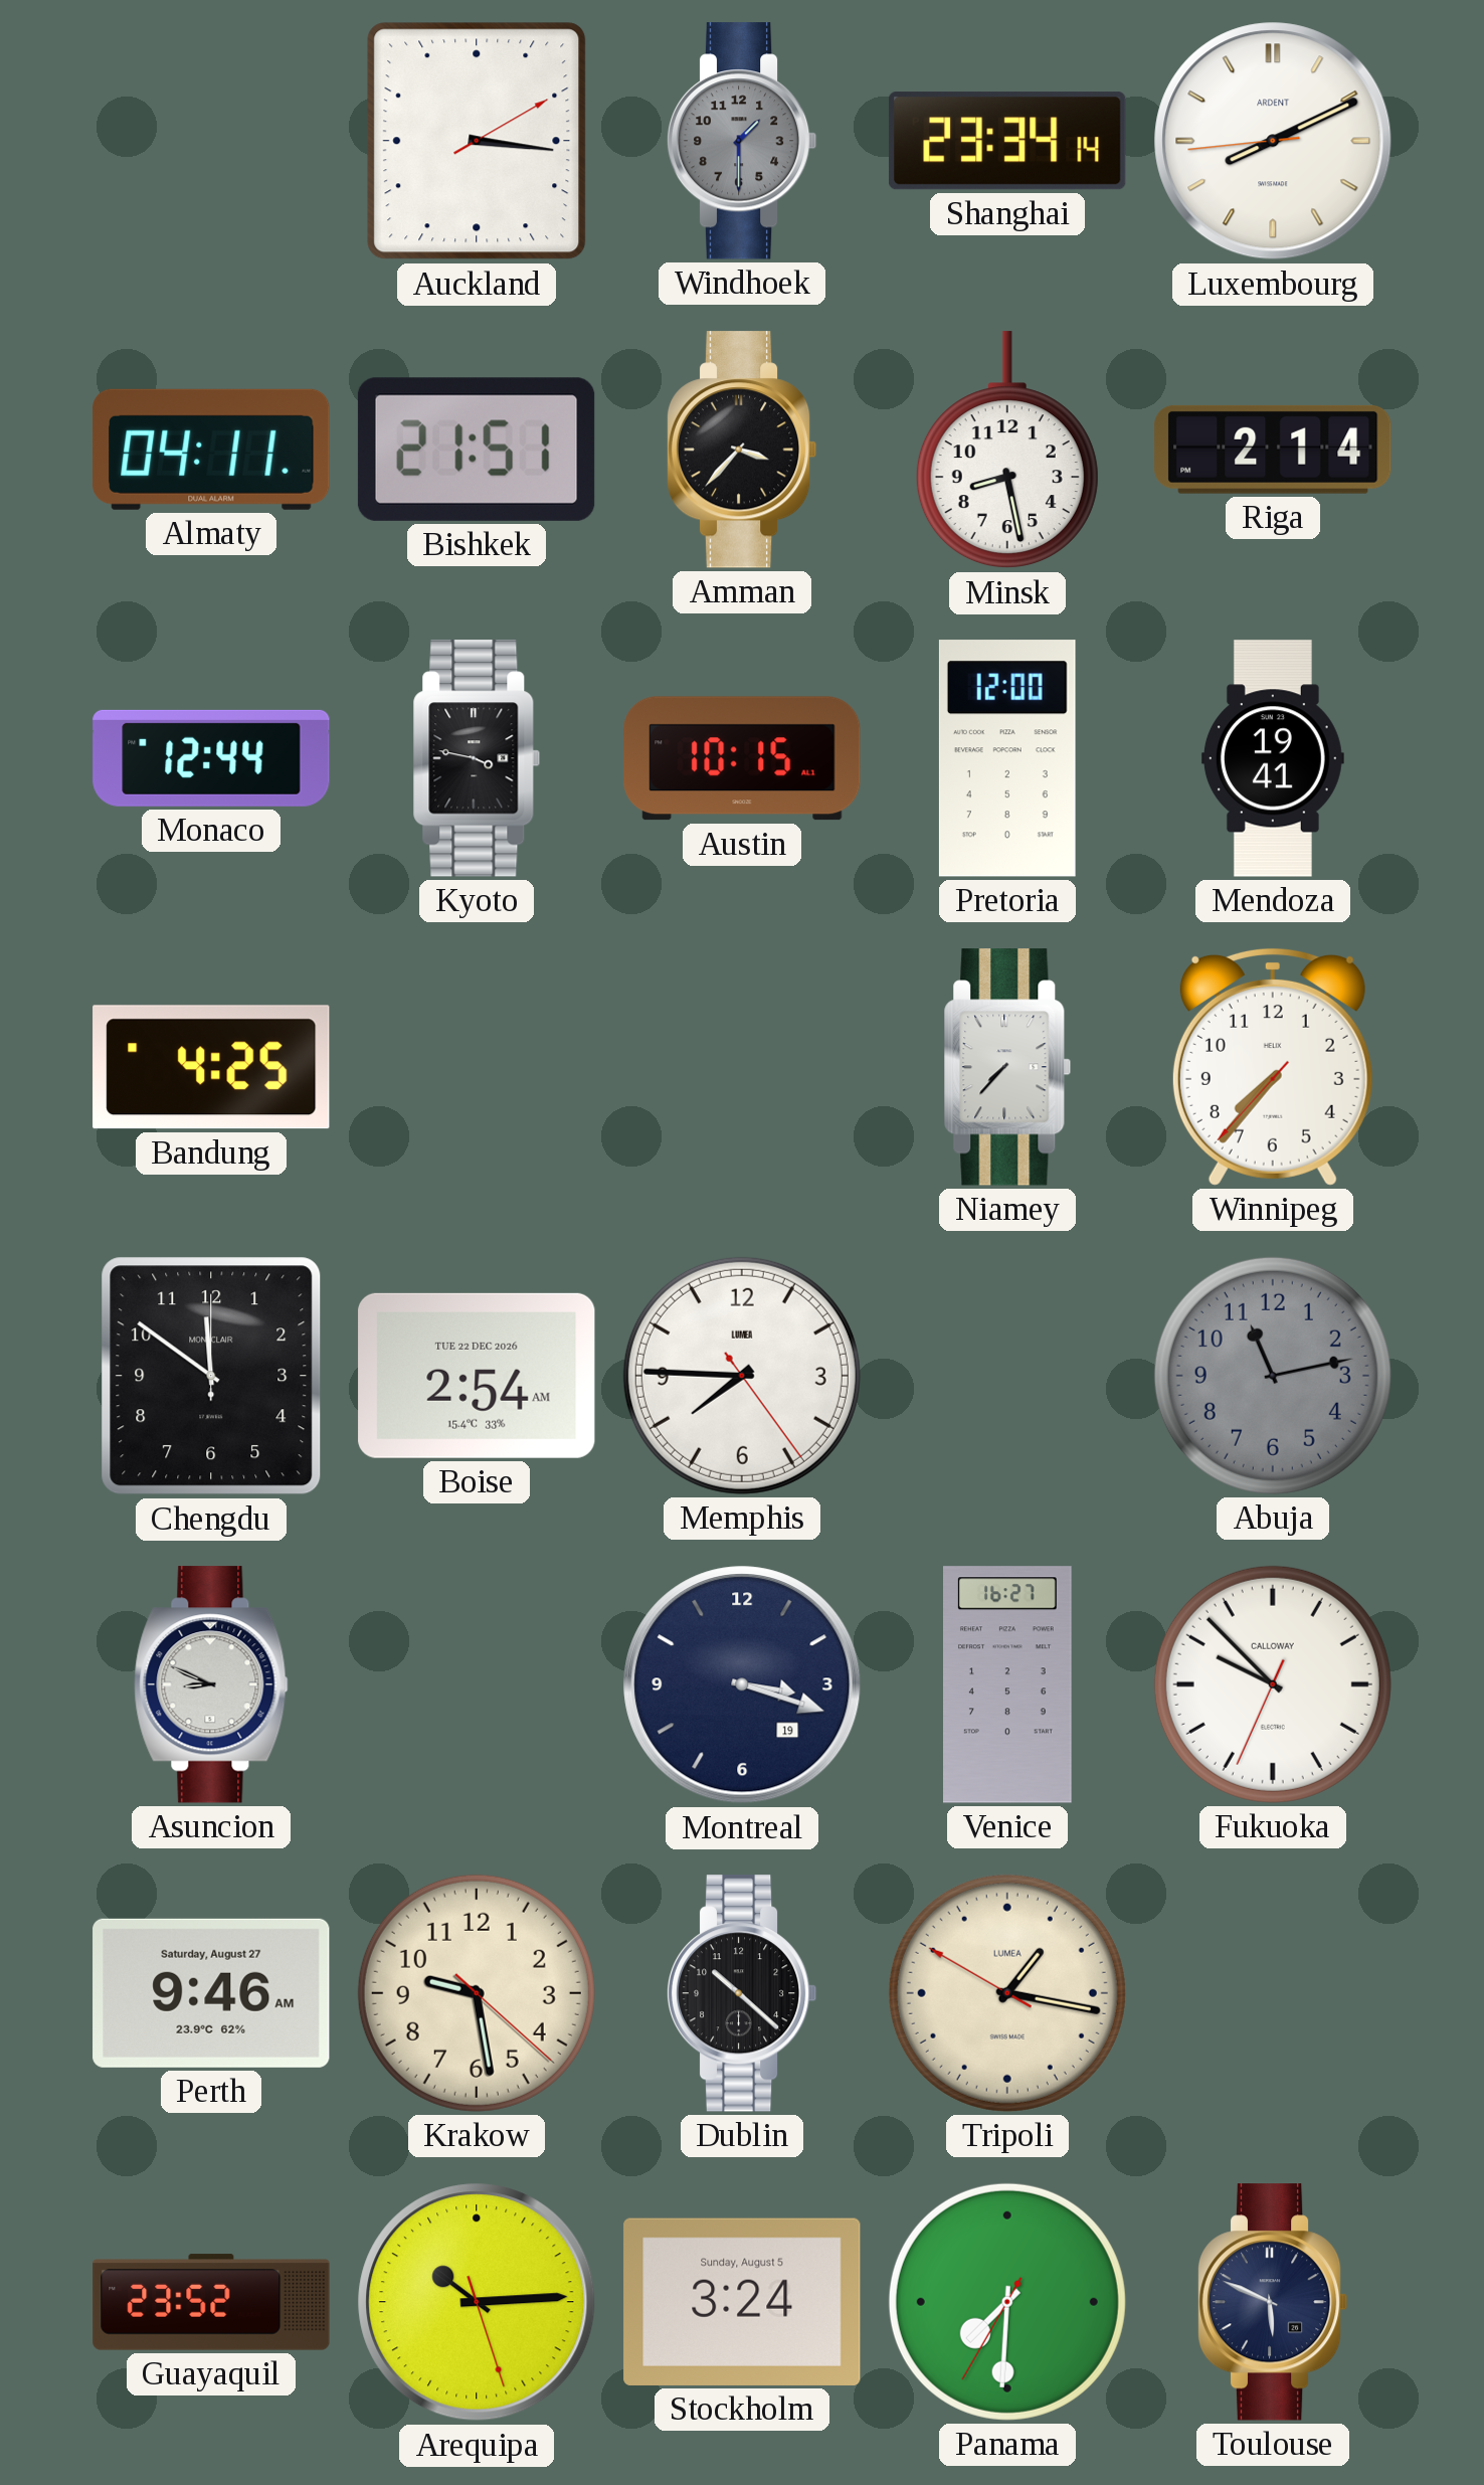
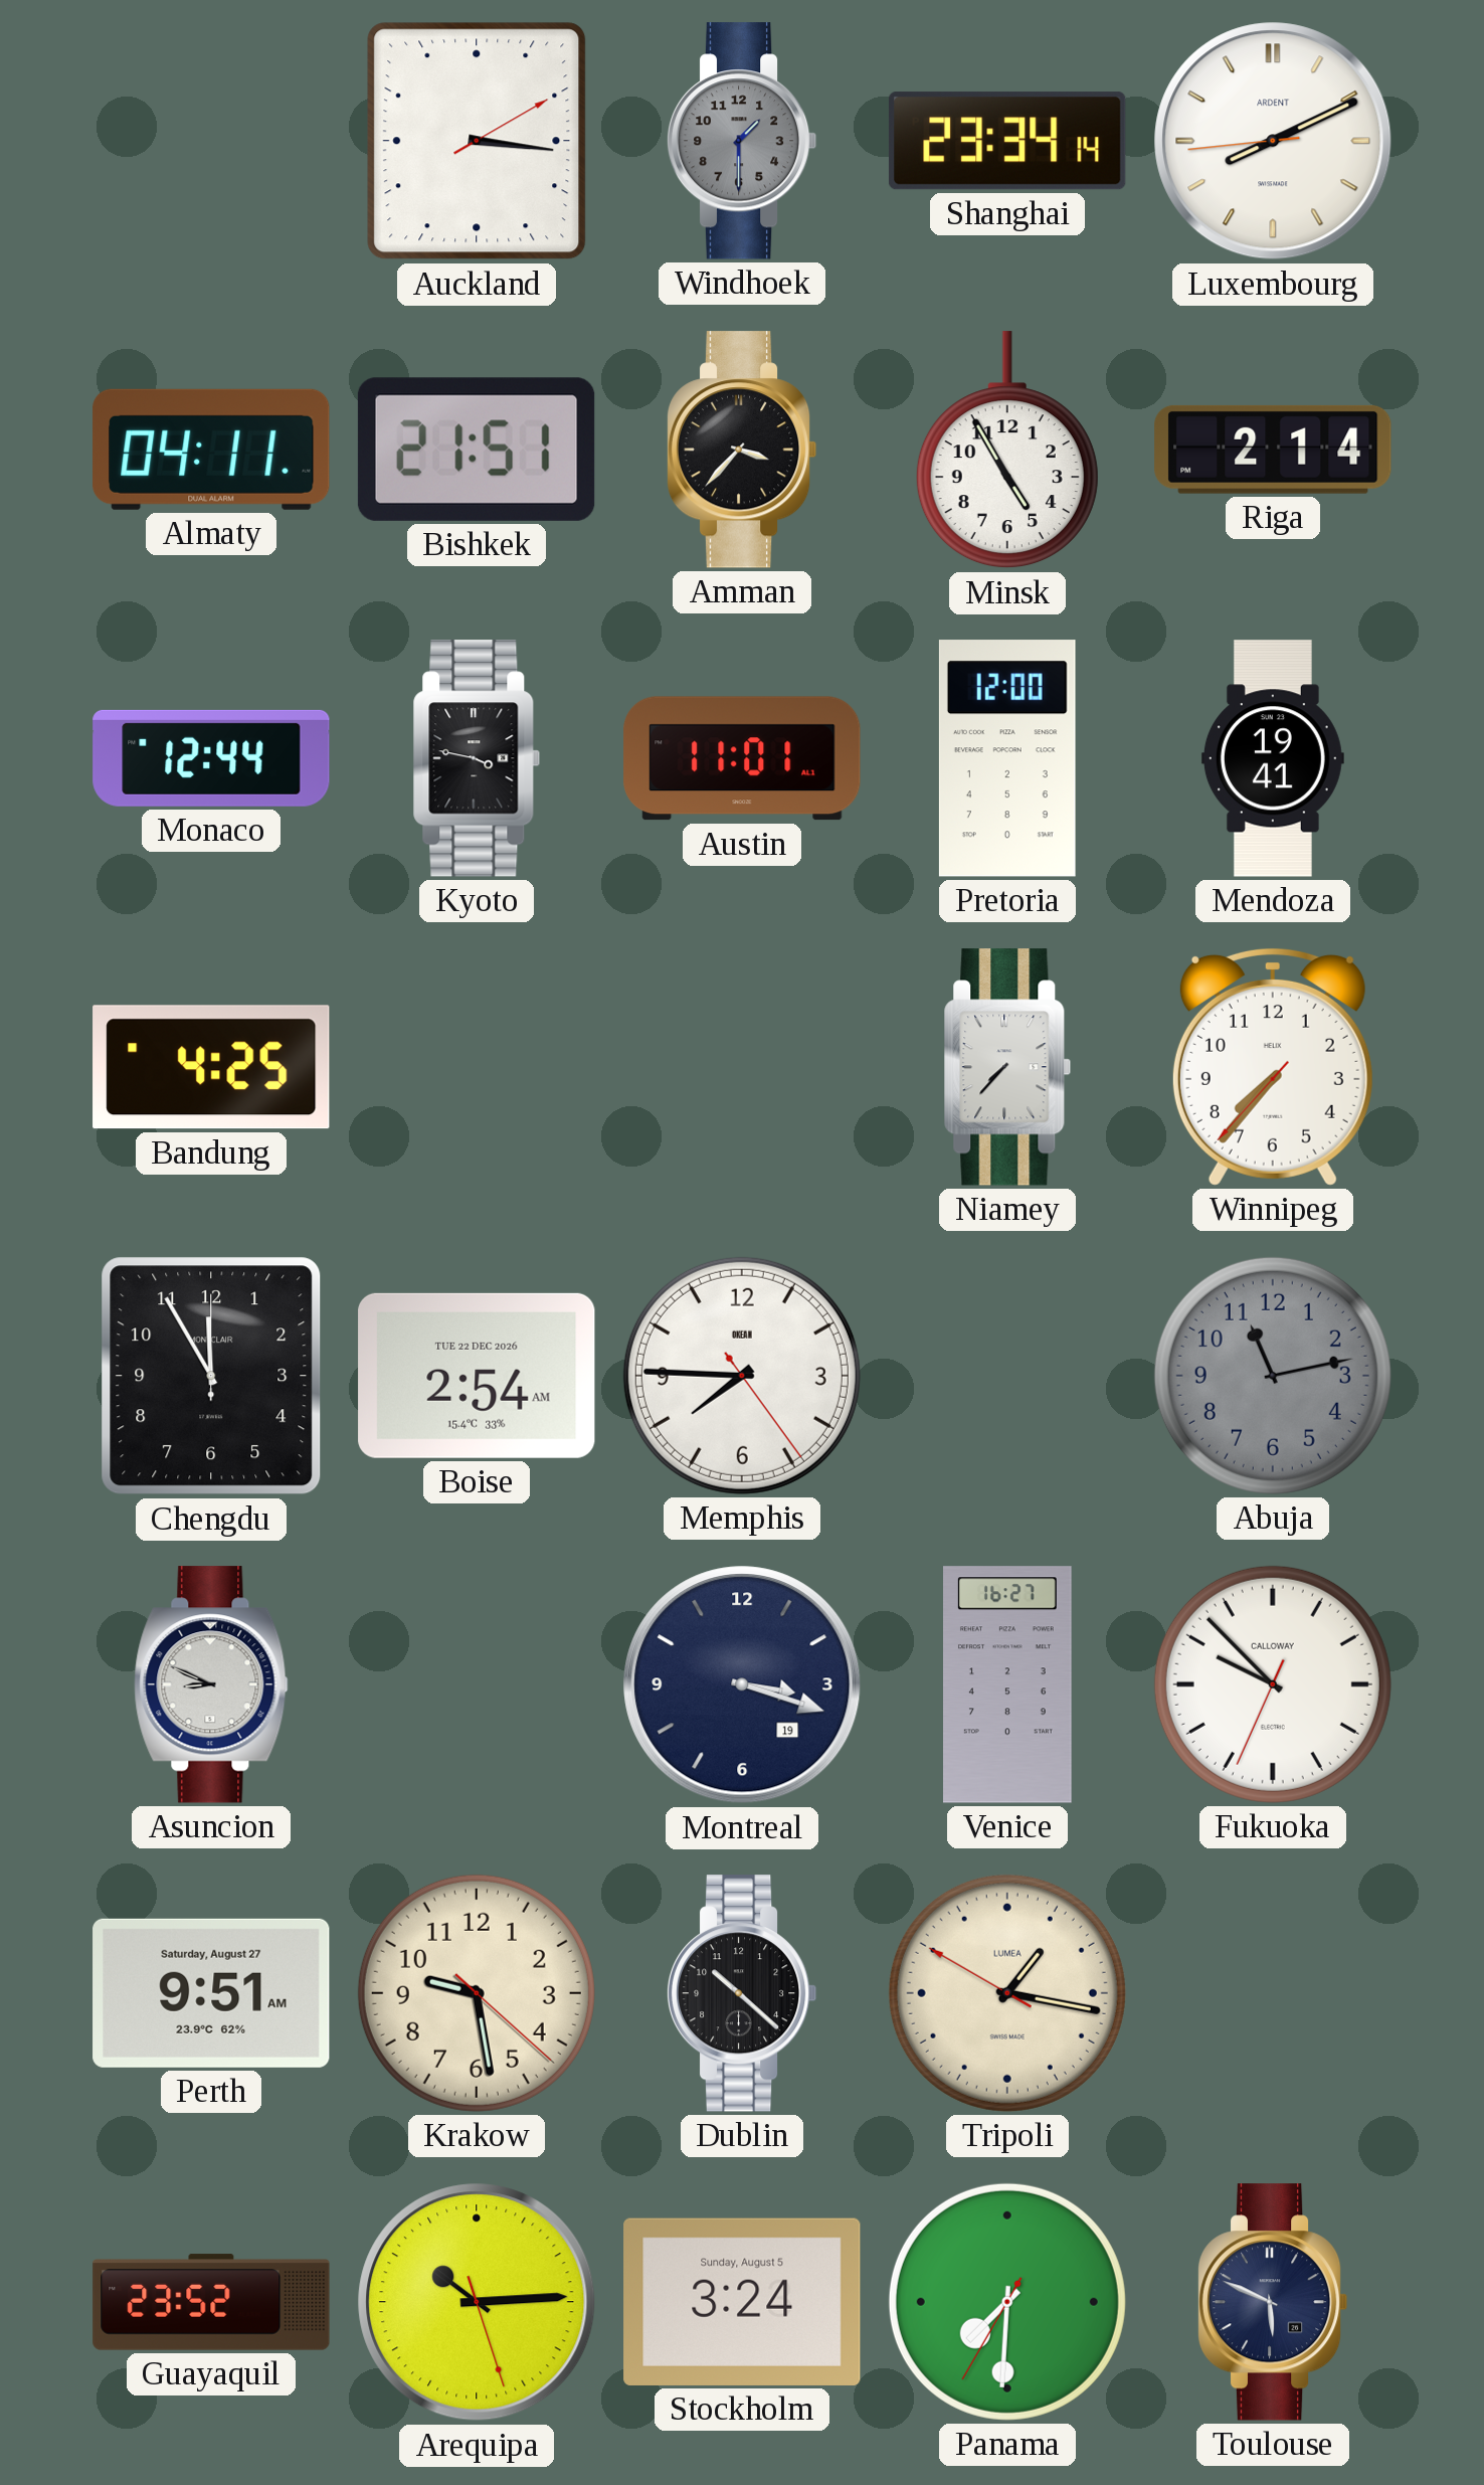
Minsk: 8:28 -> 4:55
Austin: 10:15 -> 11:01
Chengdu: 11:51 -> 11:55
Memphis brand: LUMEA -> OKEAN
Perth: 9:46 -> 9:51
